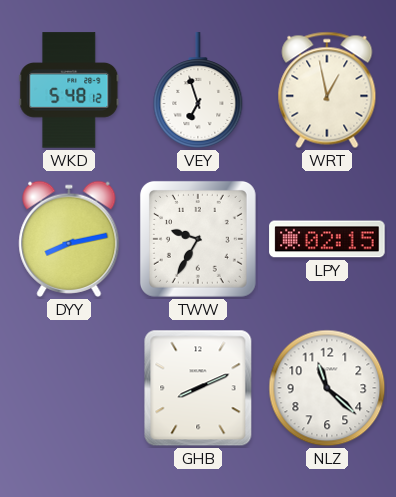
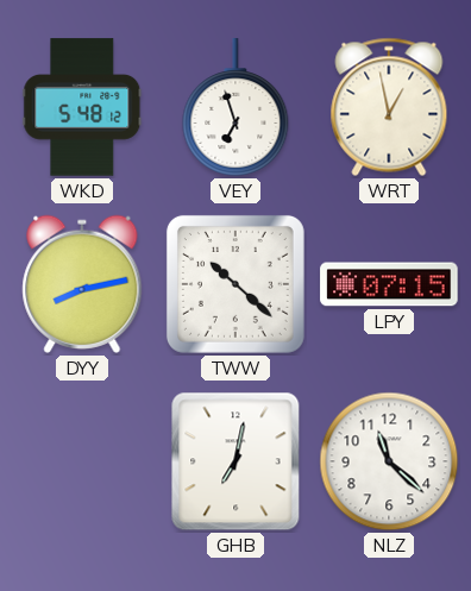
TWW: 9:35 -> 10:22
LPY: 02:15 -> 07:15
GHB: 8:11 -> 7:02
